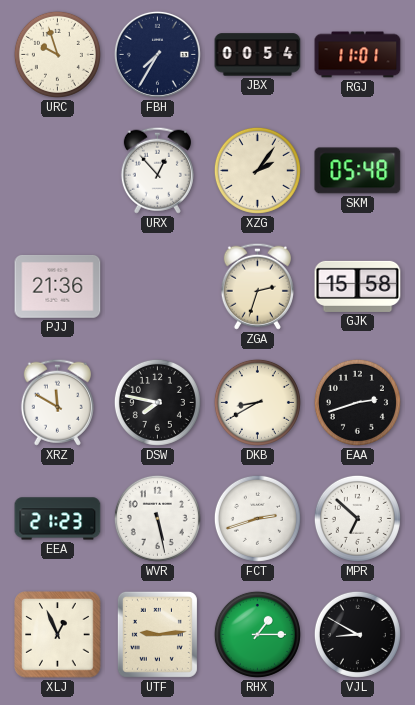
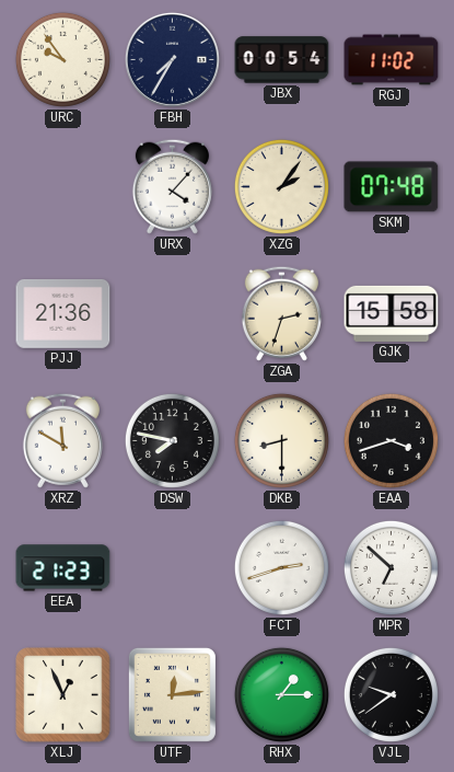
URC: 9:57 -> 9:54
RGJ: 11:01 -> 11:02
URX: 12:53 -> 4:07
SKM: 05:48 -> 07:48
DKB: 8:40 -> 8:30
EAA: 2:42 -> 3:42
WVR: 5:28 -> none
UTF: 9:14 -> 12:14
VJL: 8:50 -> 9:39
